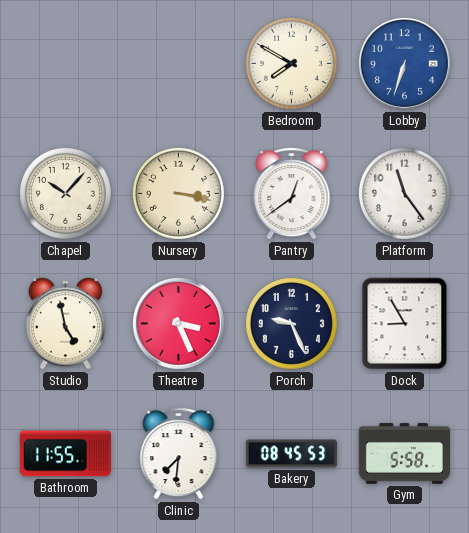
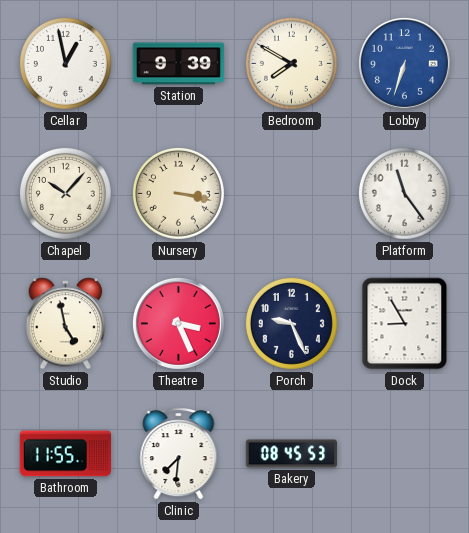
Cellar: none -> 12:58
Station: none -> 9:39
Pantry: 12:39 -> none
Gym: 5:58 -> none
